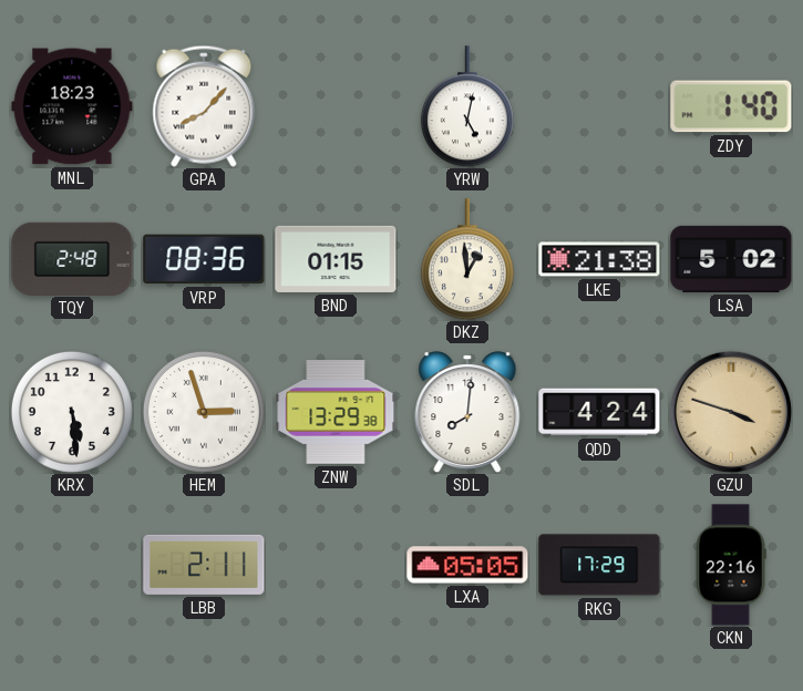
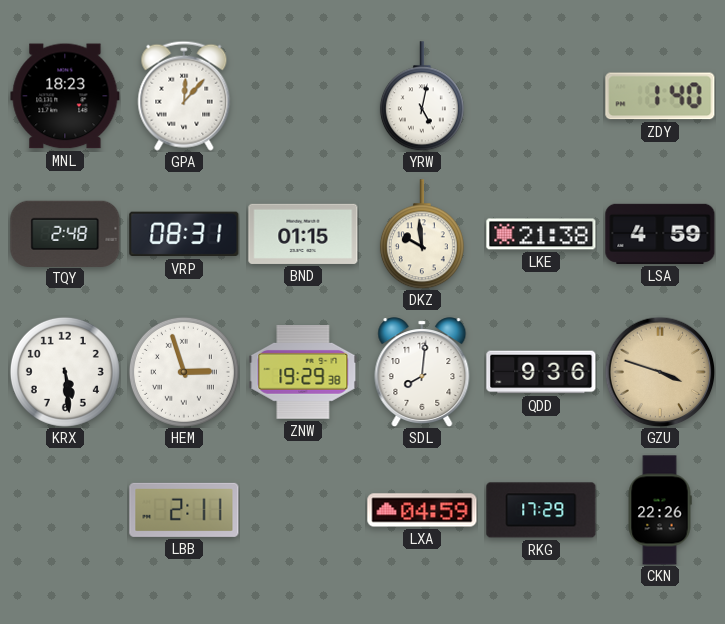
GPA: 8:07 -> 12:07
VRP: 08:36 -> 08:31
DKZ: 12:59 -> 9:59
LSA: 5:02 -> 4:59
ZNW: 13:29 -> 19:29
QDD: 4:24 -> 9:36
LXA: 05:05 -> 04:59
CKN: 22:16 -> 22:26
